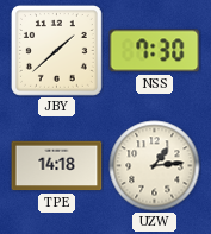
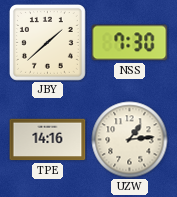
TPE: 14:18 -> 14:16
